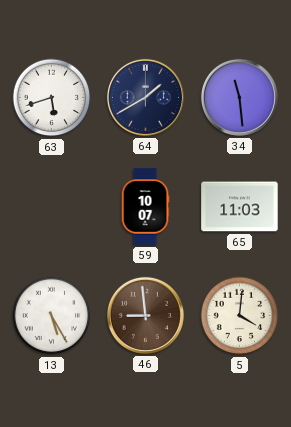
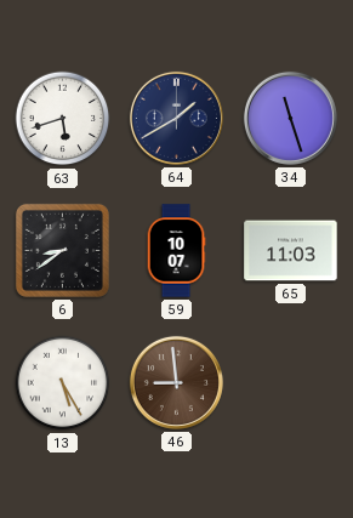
34: 11:29 -> 11:27
6: none -> 8:39
5: 4:01 -> none
